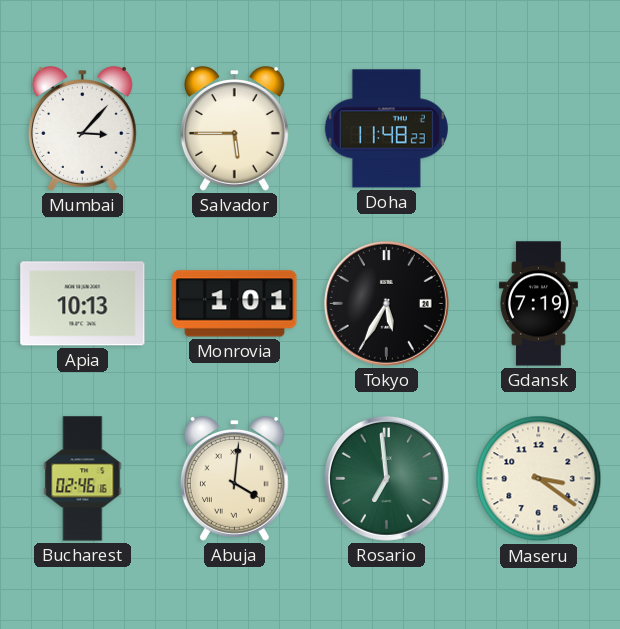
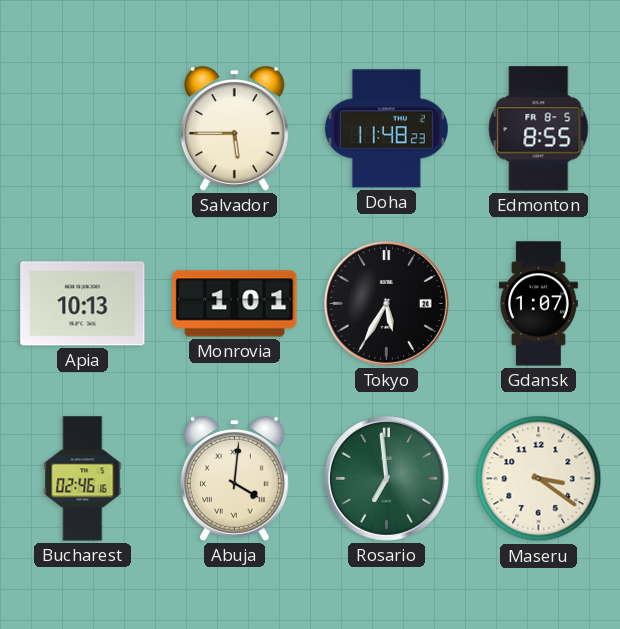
Mumbai: 3:07 -> none
Edmonton: none -> 8:55
Gdansk: 7:19 -> 1:07
